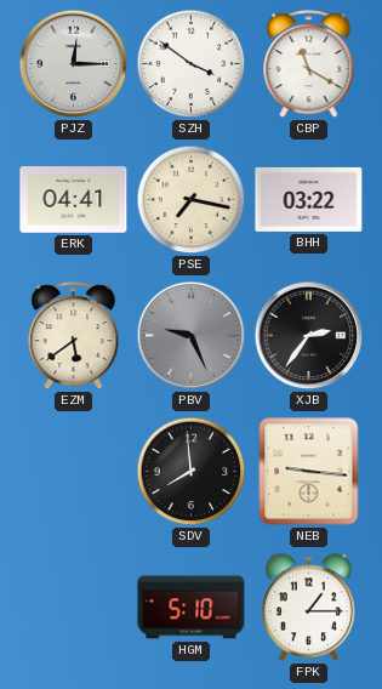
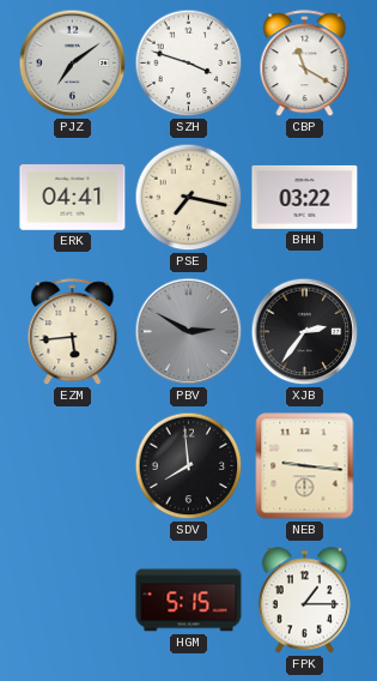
PJZ: 12:15 -> 7:09
SZH: 3:51 -> 3:48
EZM: 5:39 -> 5:44
PBV: 9:26 -> 2:50
HGM: 5:10 -> 5:15
